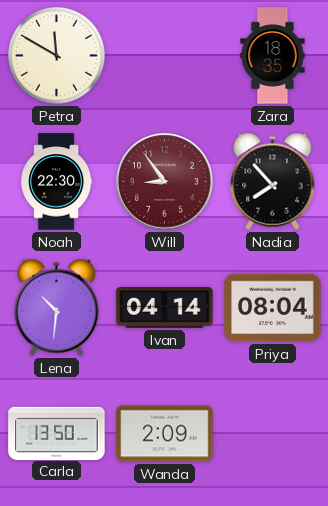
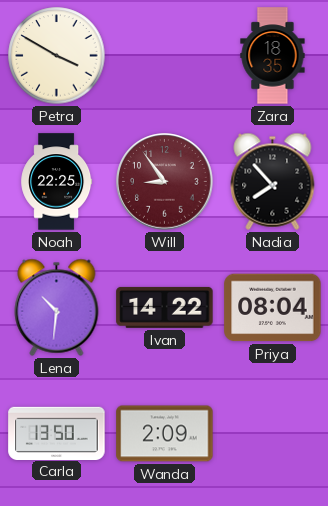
Petra: 11:50 -> 3:50
Noah: 22:30 -> 22:25
Ivan: 04:14 -> 14:22
